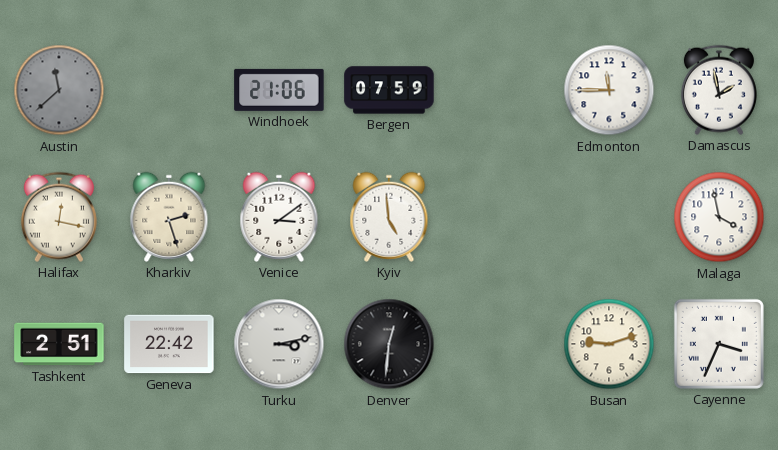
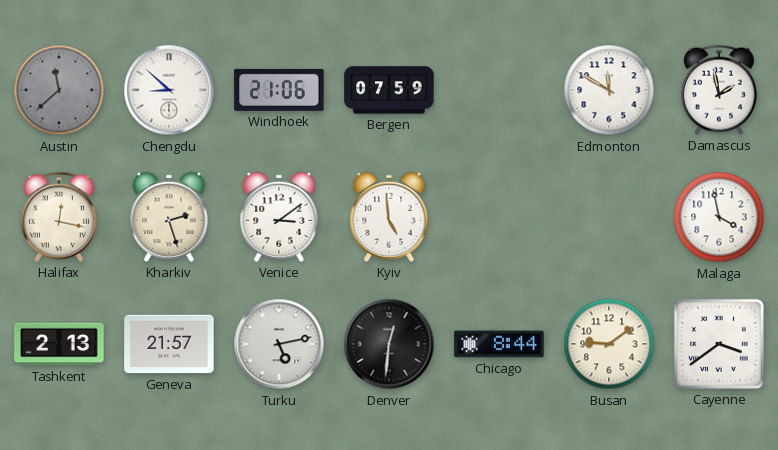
Chengdu: none -> 8:52
Edmonton: 11:45 -> 11:50
Tashkent: 2:51 -> 2:13
Geneva: 22:42 -> 21:57
Turku: 3:13 -> 5:13
Chicago: none -> 8:44
Busan: 9:12 -> 9:09
Cayenne: 3:34 -> 3:39
